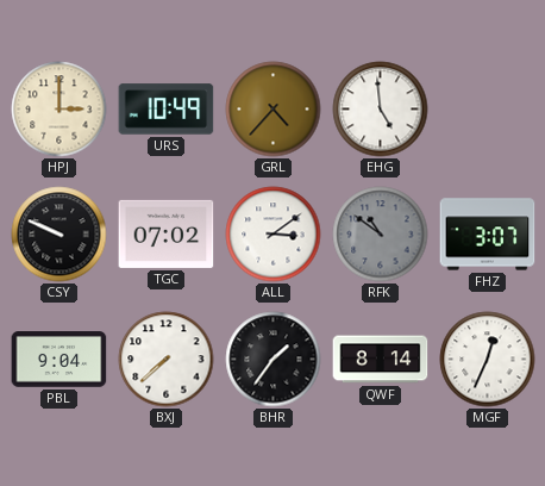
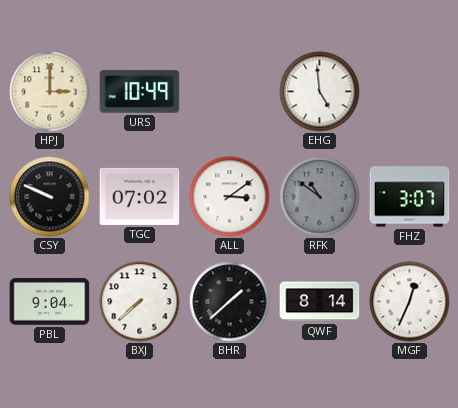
GRL: 4:37 -> none
BHR: 1:36 -> 1:38
